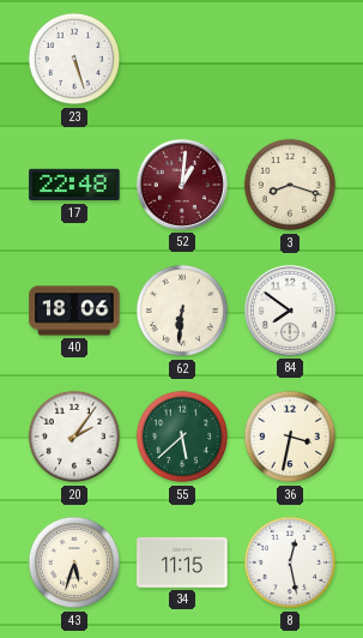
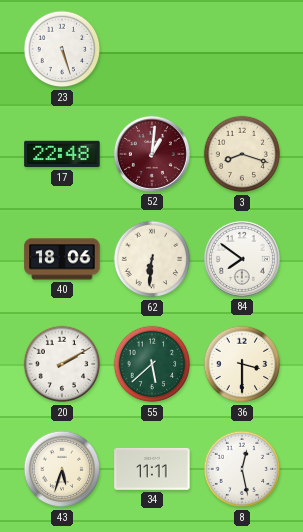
20: 2:06 -> 2:10
36: 3:32 -> 3:30
34: 11:15 -> 11:11
